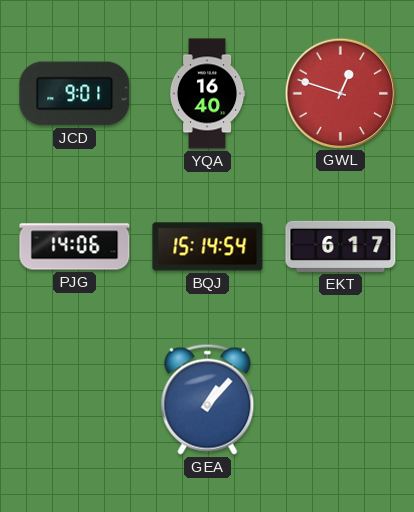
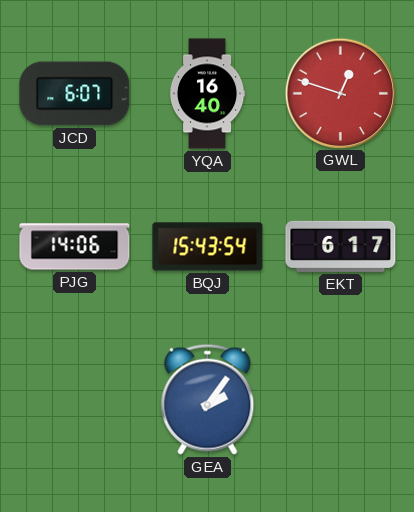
JCD: 9:01 -> 6:07
BQJ: 15:14 -> 15:43
GEA: 1:07 -> 2:06
